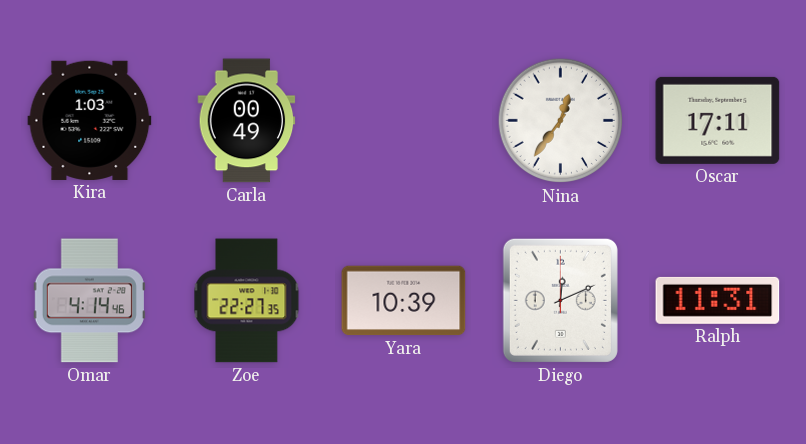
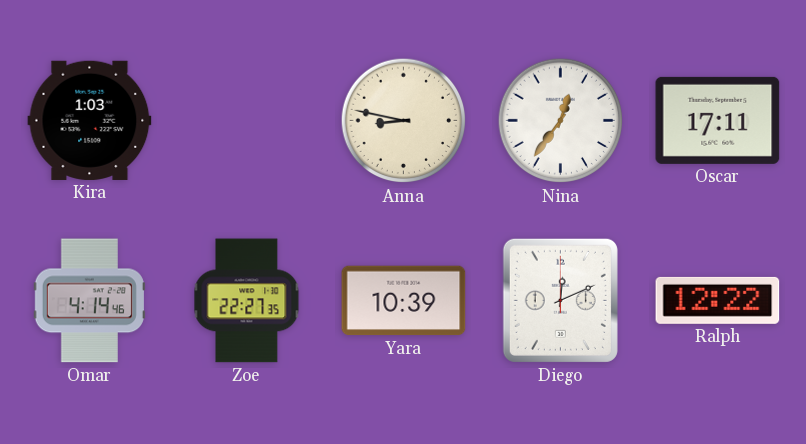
Carla: 00:49 -> none
Anna: none -> 8:47
Ralph: 11:31 -> 12:22
